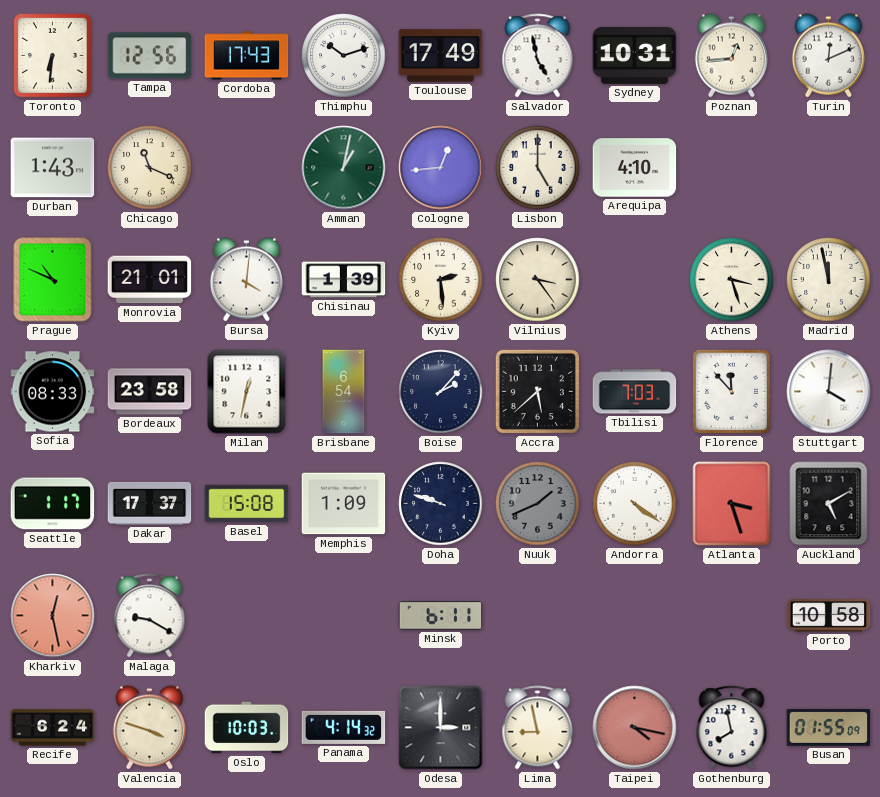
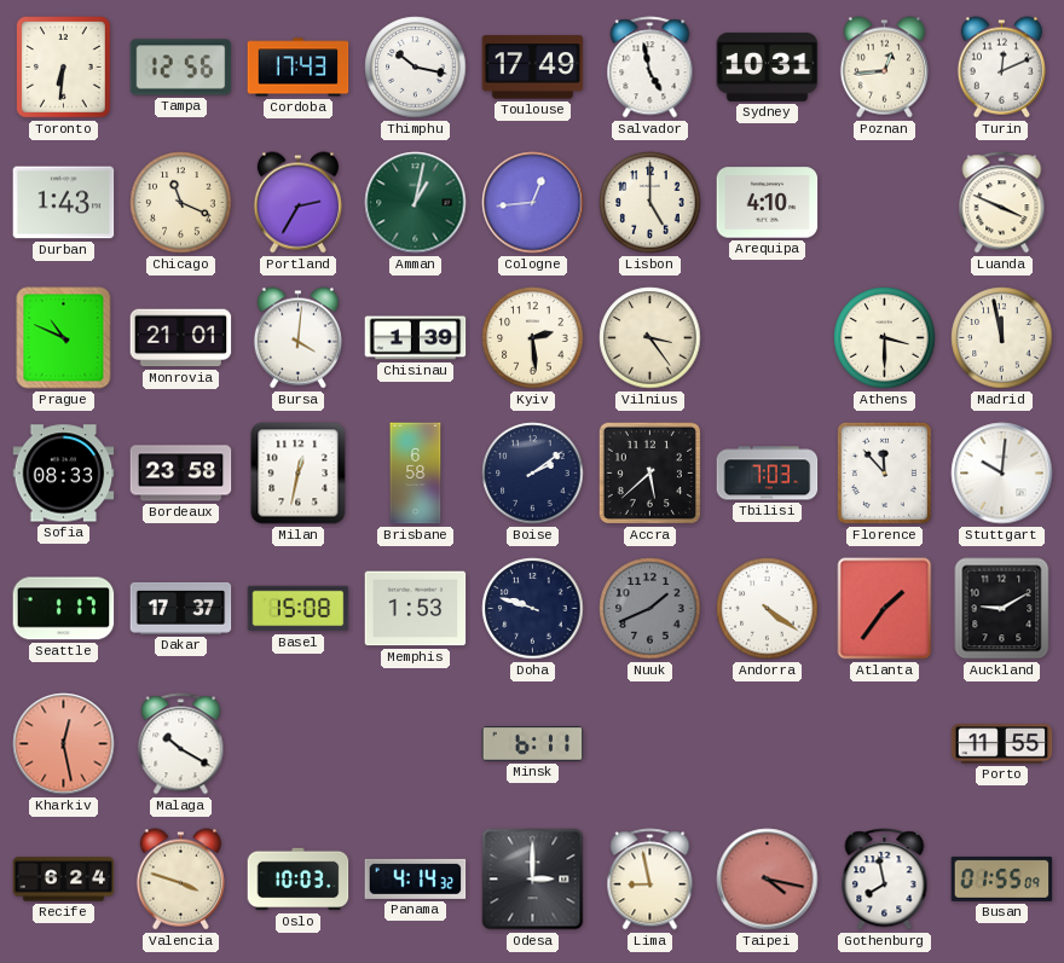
Thimphu: 10:12 -> 10:17
Portland: none -> 2:35
Luanda: none -> 3:49
Athens: 3:27 -> 3:30
Brisbane: 6:54 -> 6:58
Boise: 2:07 -> 2:09
Stuttgart: 4:01 -> 10:01
Memphis: 1:09 -> 1:53
Atlanta: 3:27 -> 1:36
Auckland: 5:10 -> 9:10
Malaga: 9:20 -> 10:20
Porto: 10:58 -> 11:55
